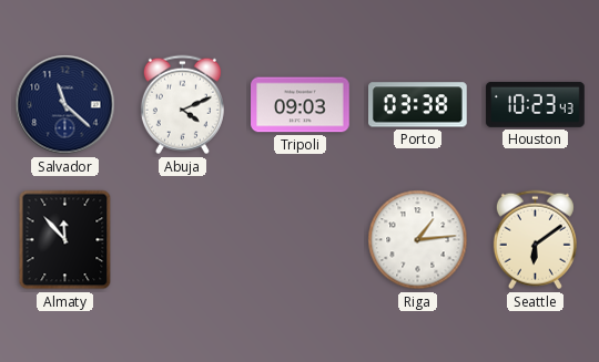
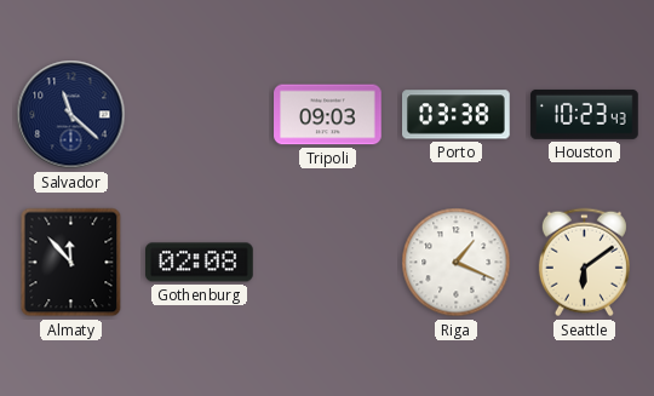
Abuja: 4:11 -> none
Gothenburg: none -> 02:08
Riga: 1:14 -> 1:19
